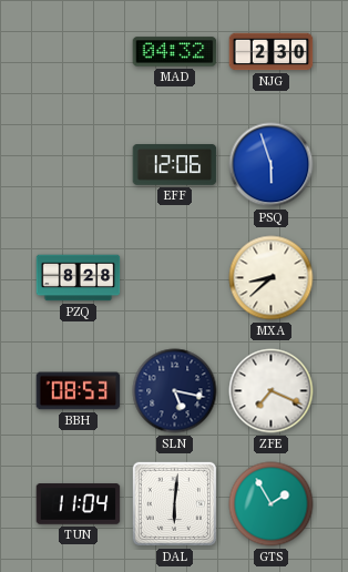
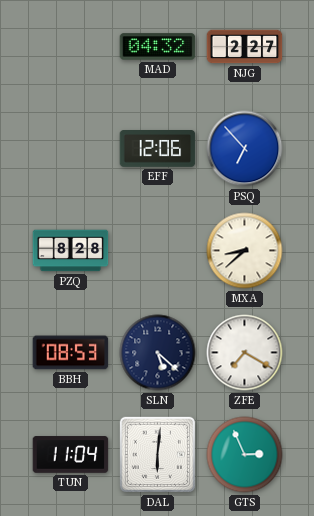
NJG: 2:30 -> 2:27
PSQ: 5:57 -> 6:53
SLN: 5:17 -> 5:22
ZFE: 7:19 -> 7:20
GTS: 1:55 -> 2:56
